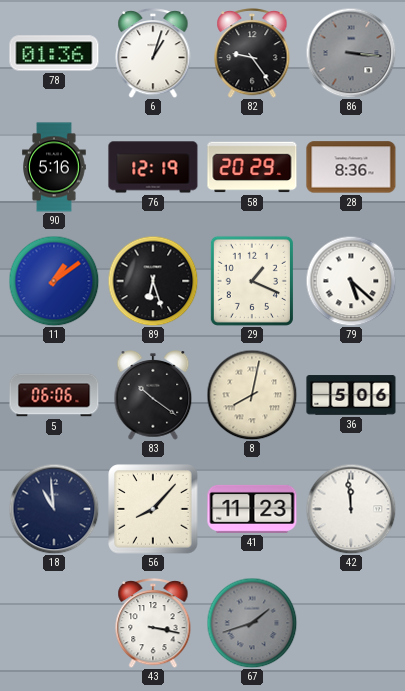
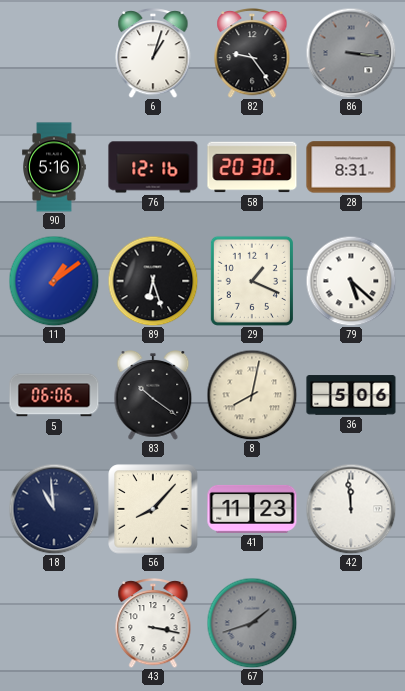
78: 01:36 -> none
76: 12:19 -> 12:16
58: 20:29 -> 20:30
28: 8:36 -> 8:31
